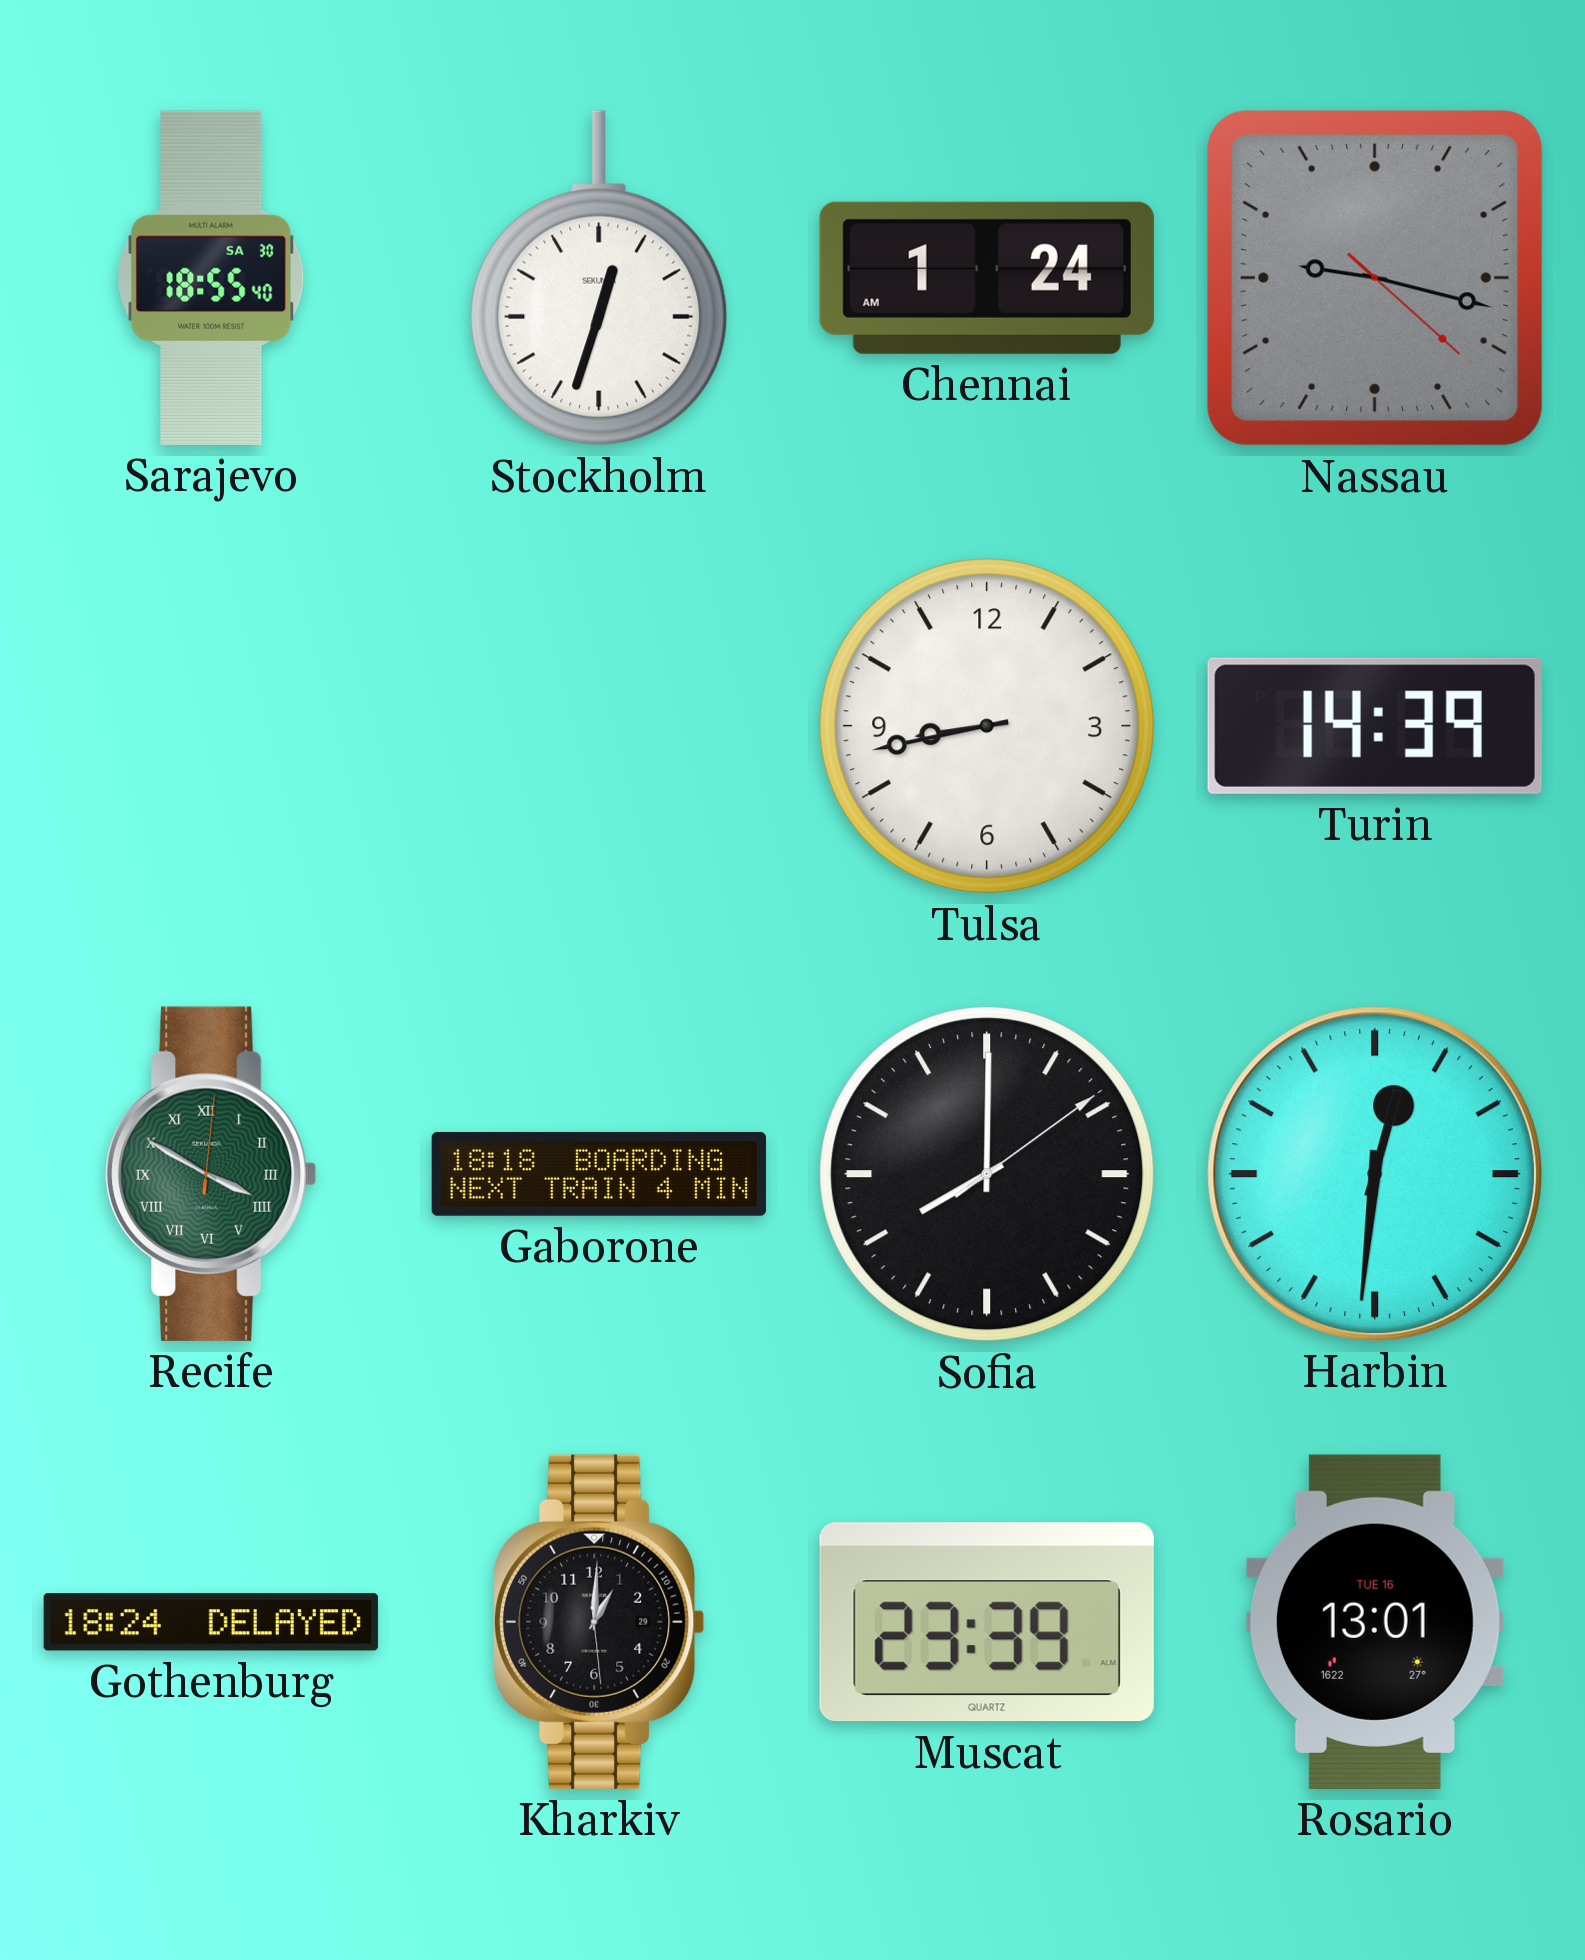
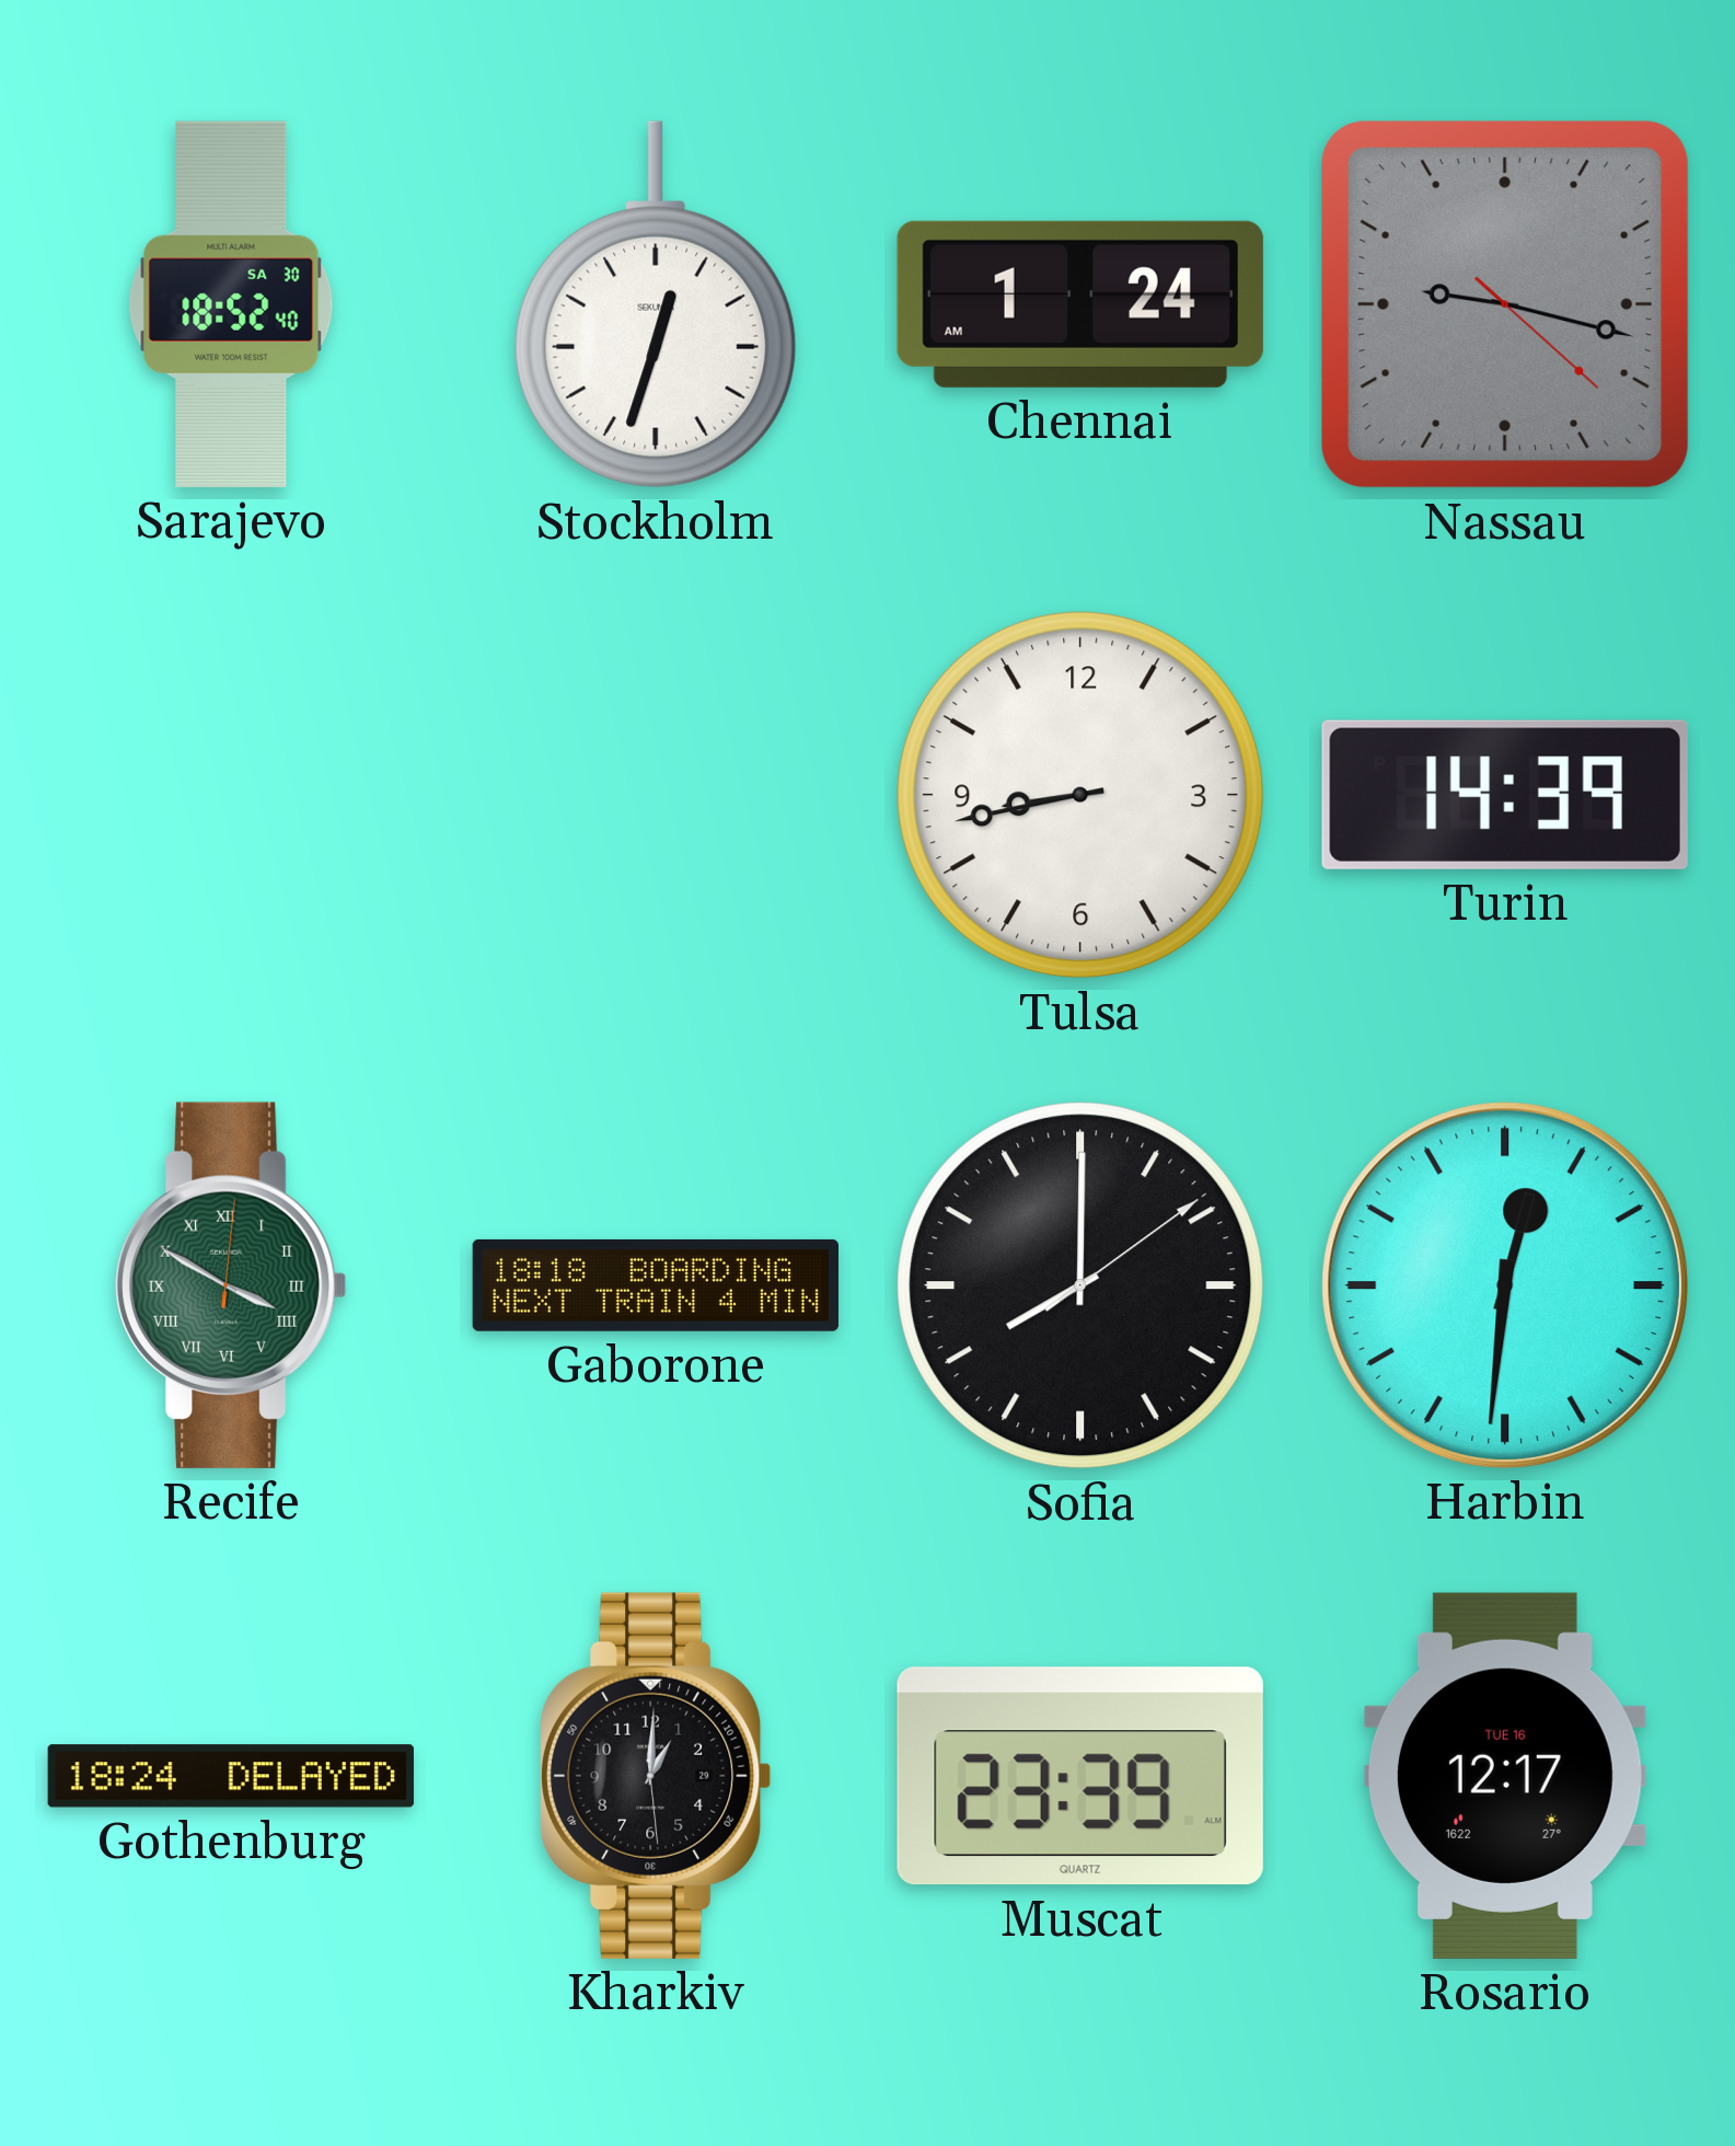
Sarajevo: 18:55 -> 18:52
Rosario: 13:01 -> 12:17
